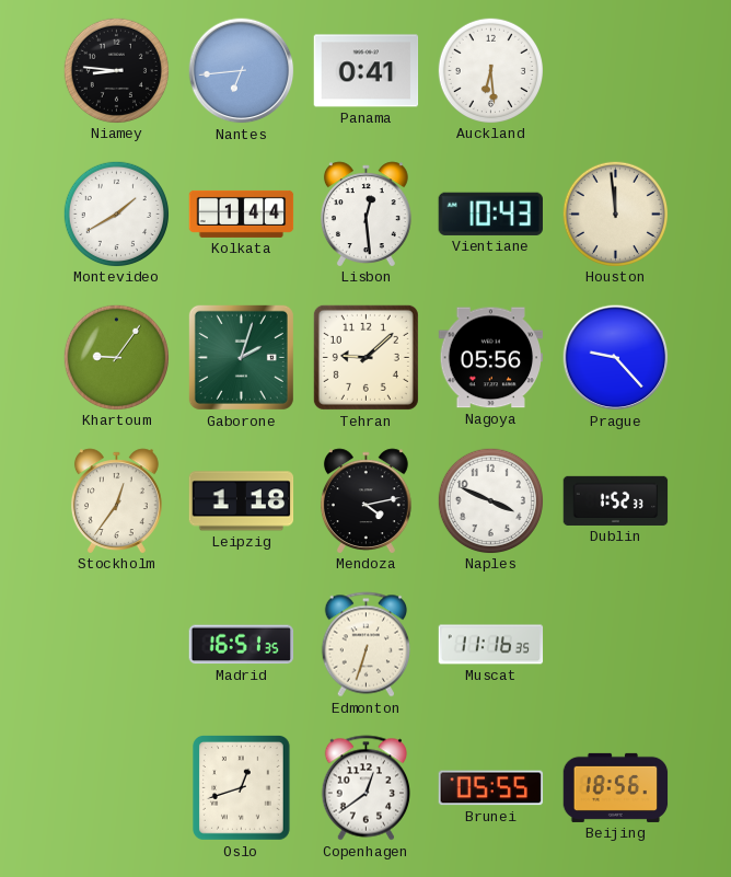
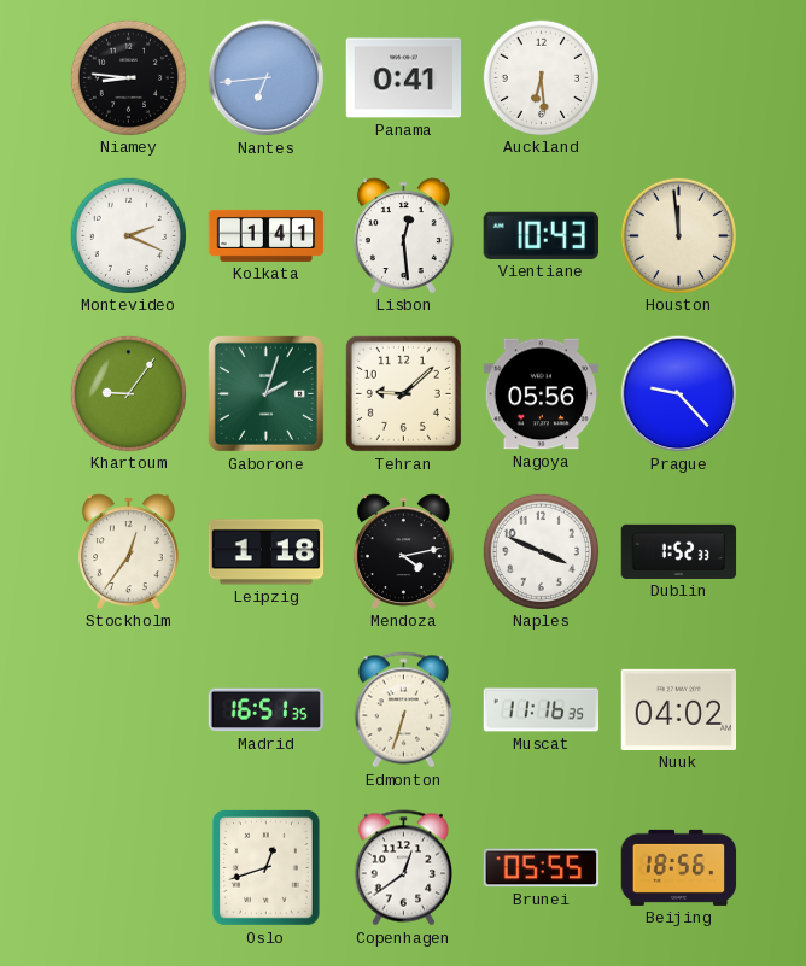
Montevideo: 1:40 -> 2:19
Kolkata: 1:44 -> 1:41
Nuuk: none -> 04:02
